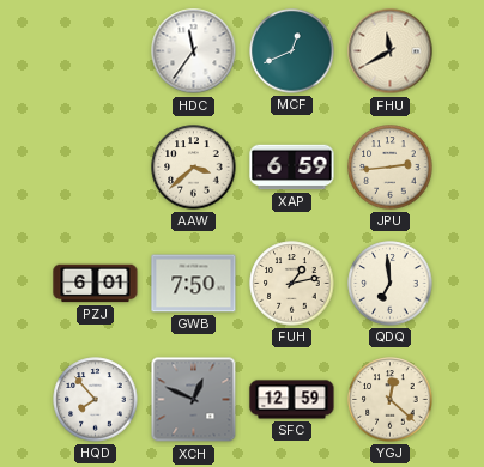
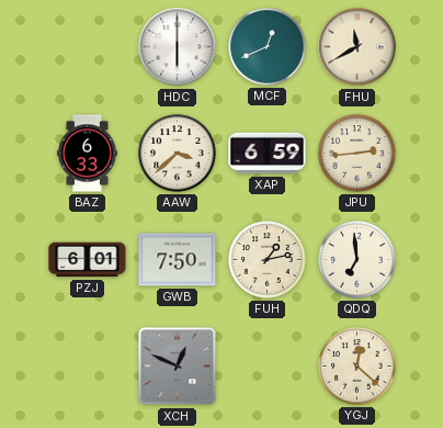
HDC: 11:36 -> 6:00
BAZ: none -> 6:33
HQD: 7:53 -> none
SFC: 12:59 -> none
